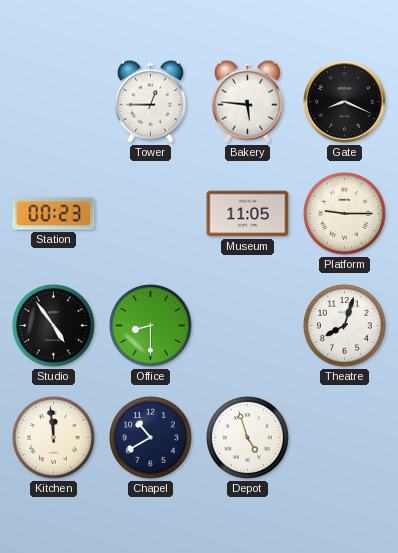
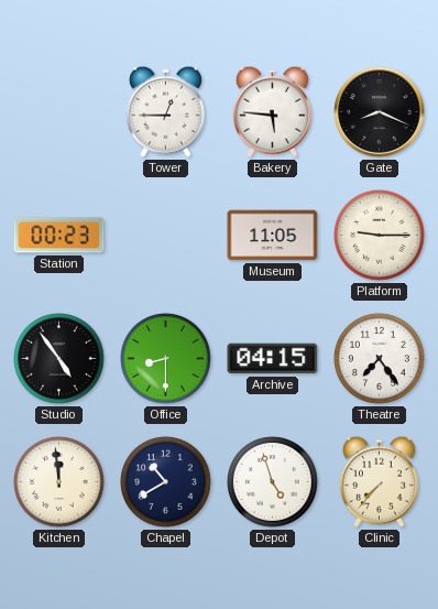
Archive: none -> 04:15
Theatre: 8:03 -> 7:24
Clinic: none -> 7:37
